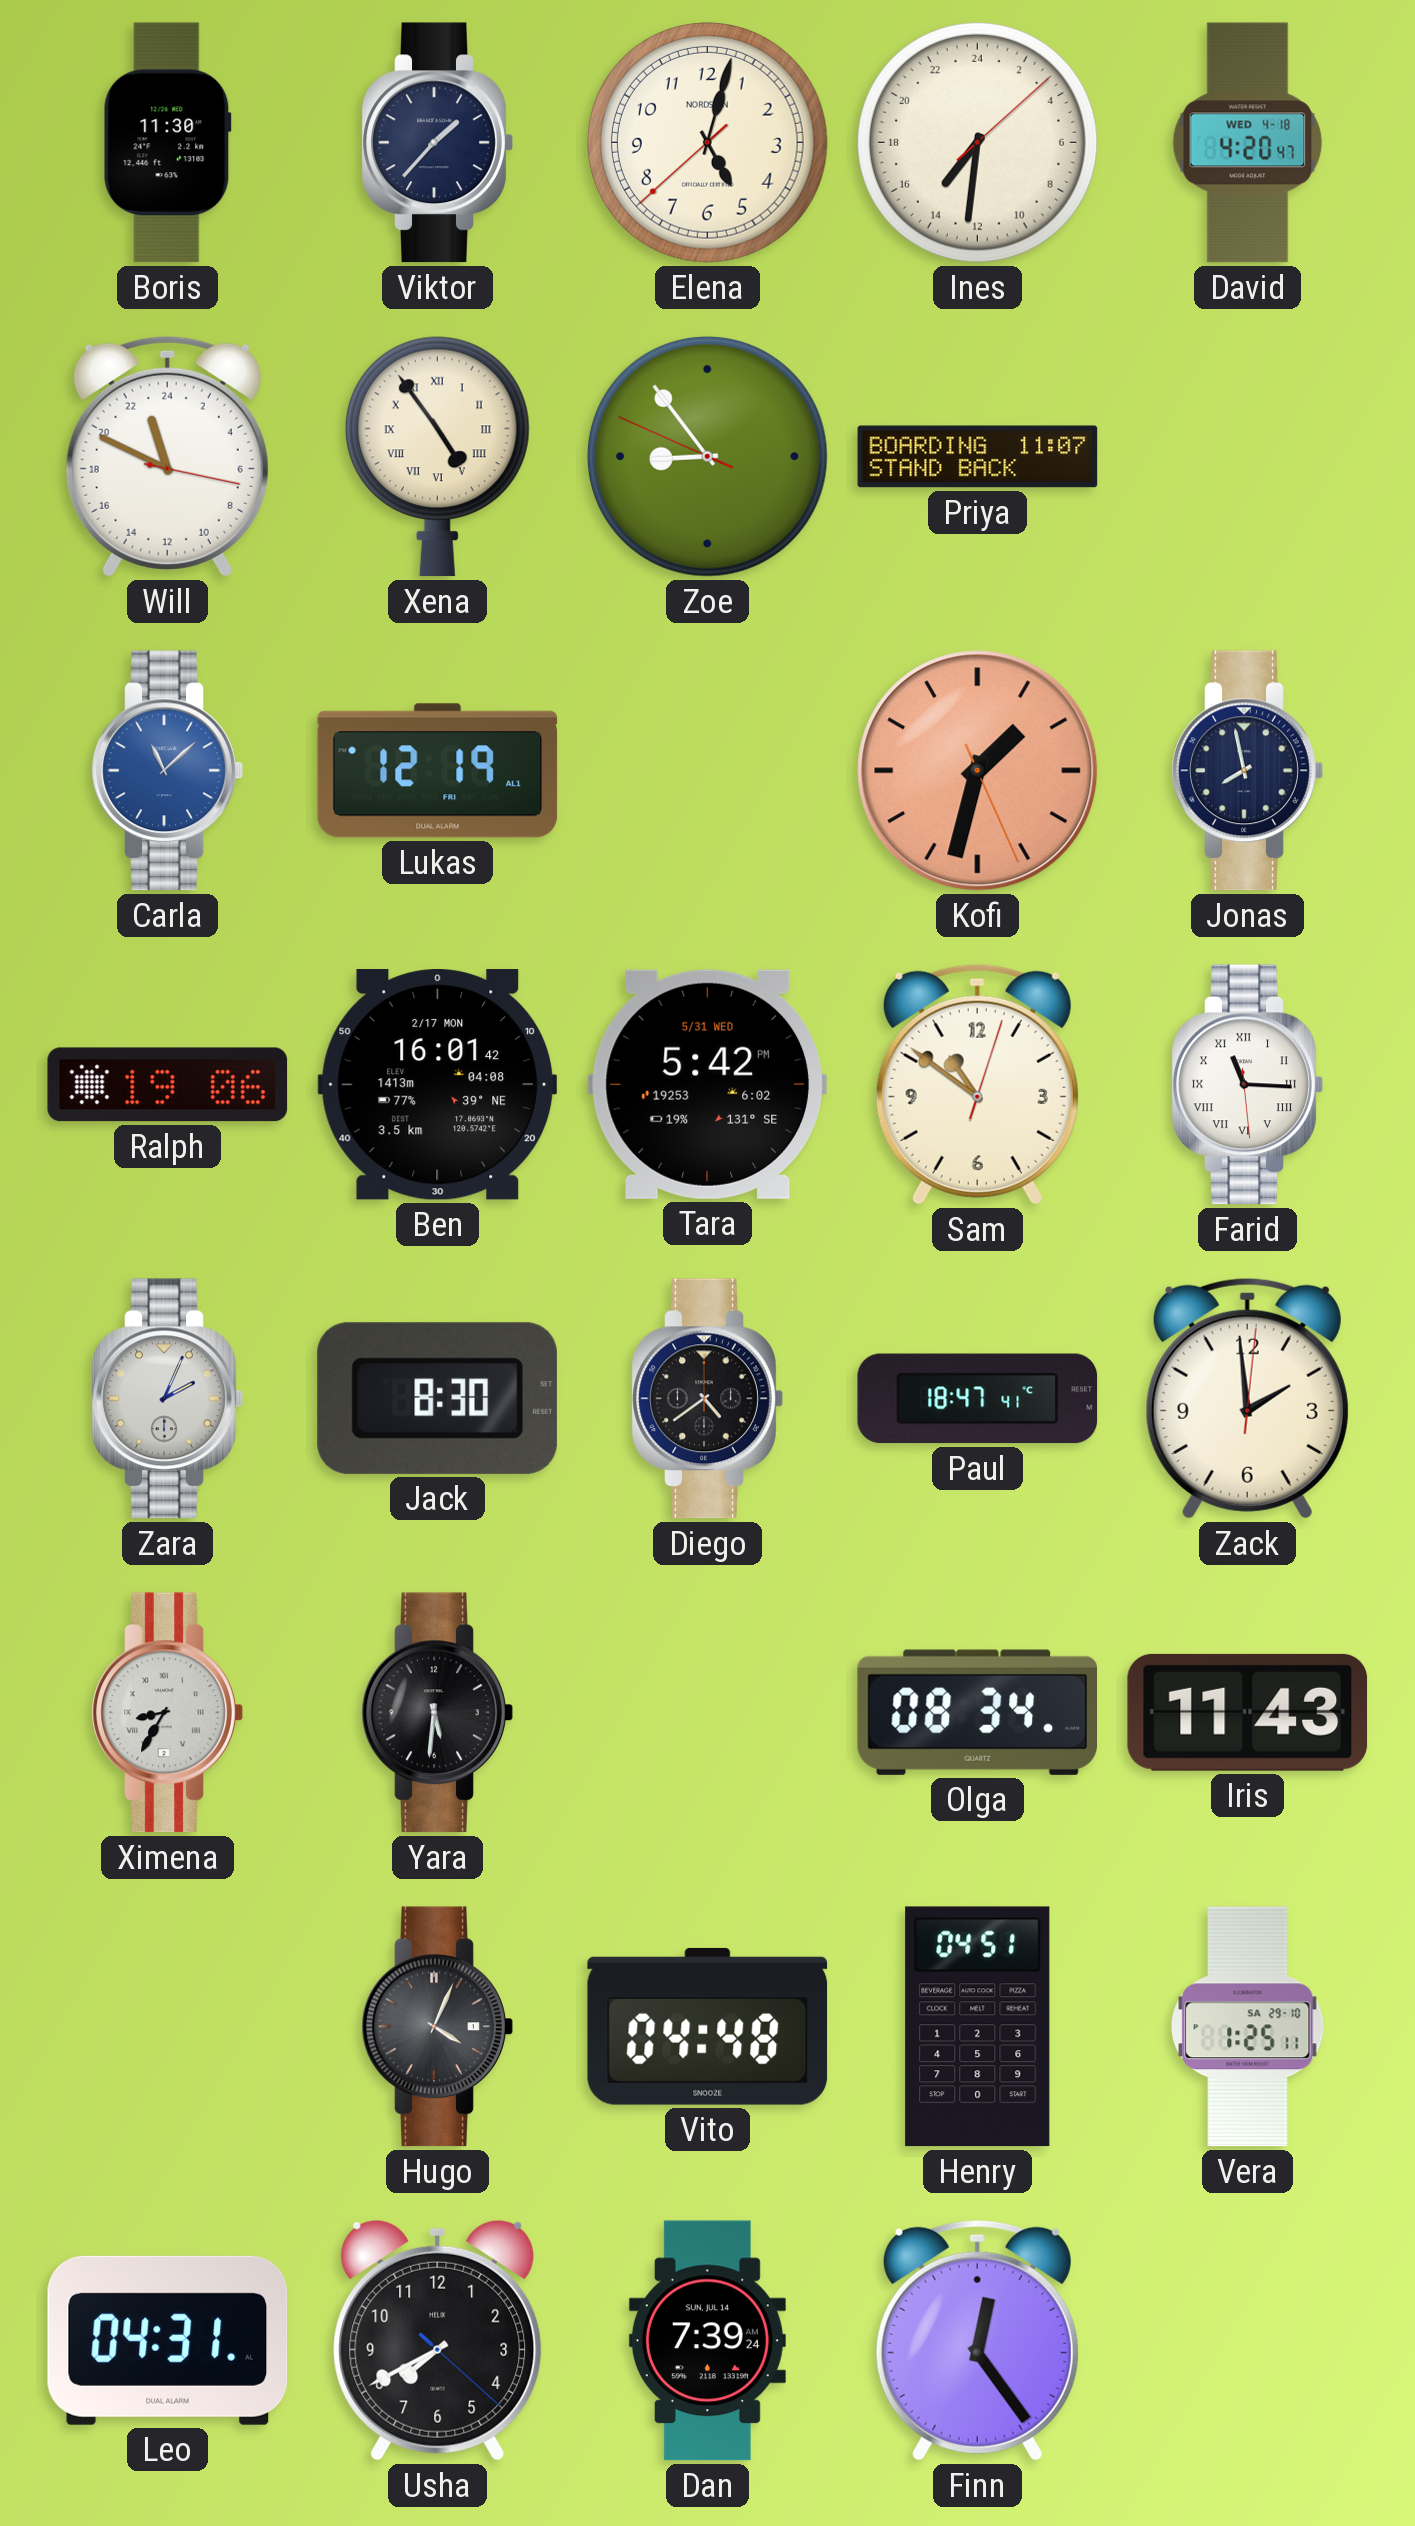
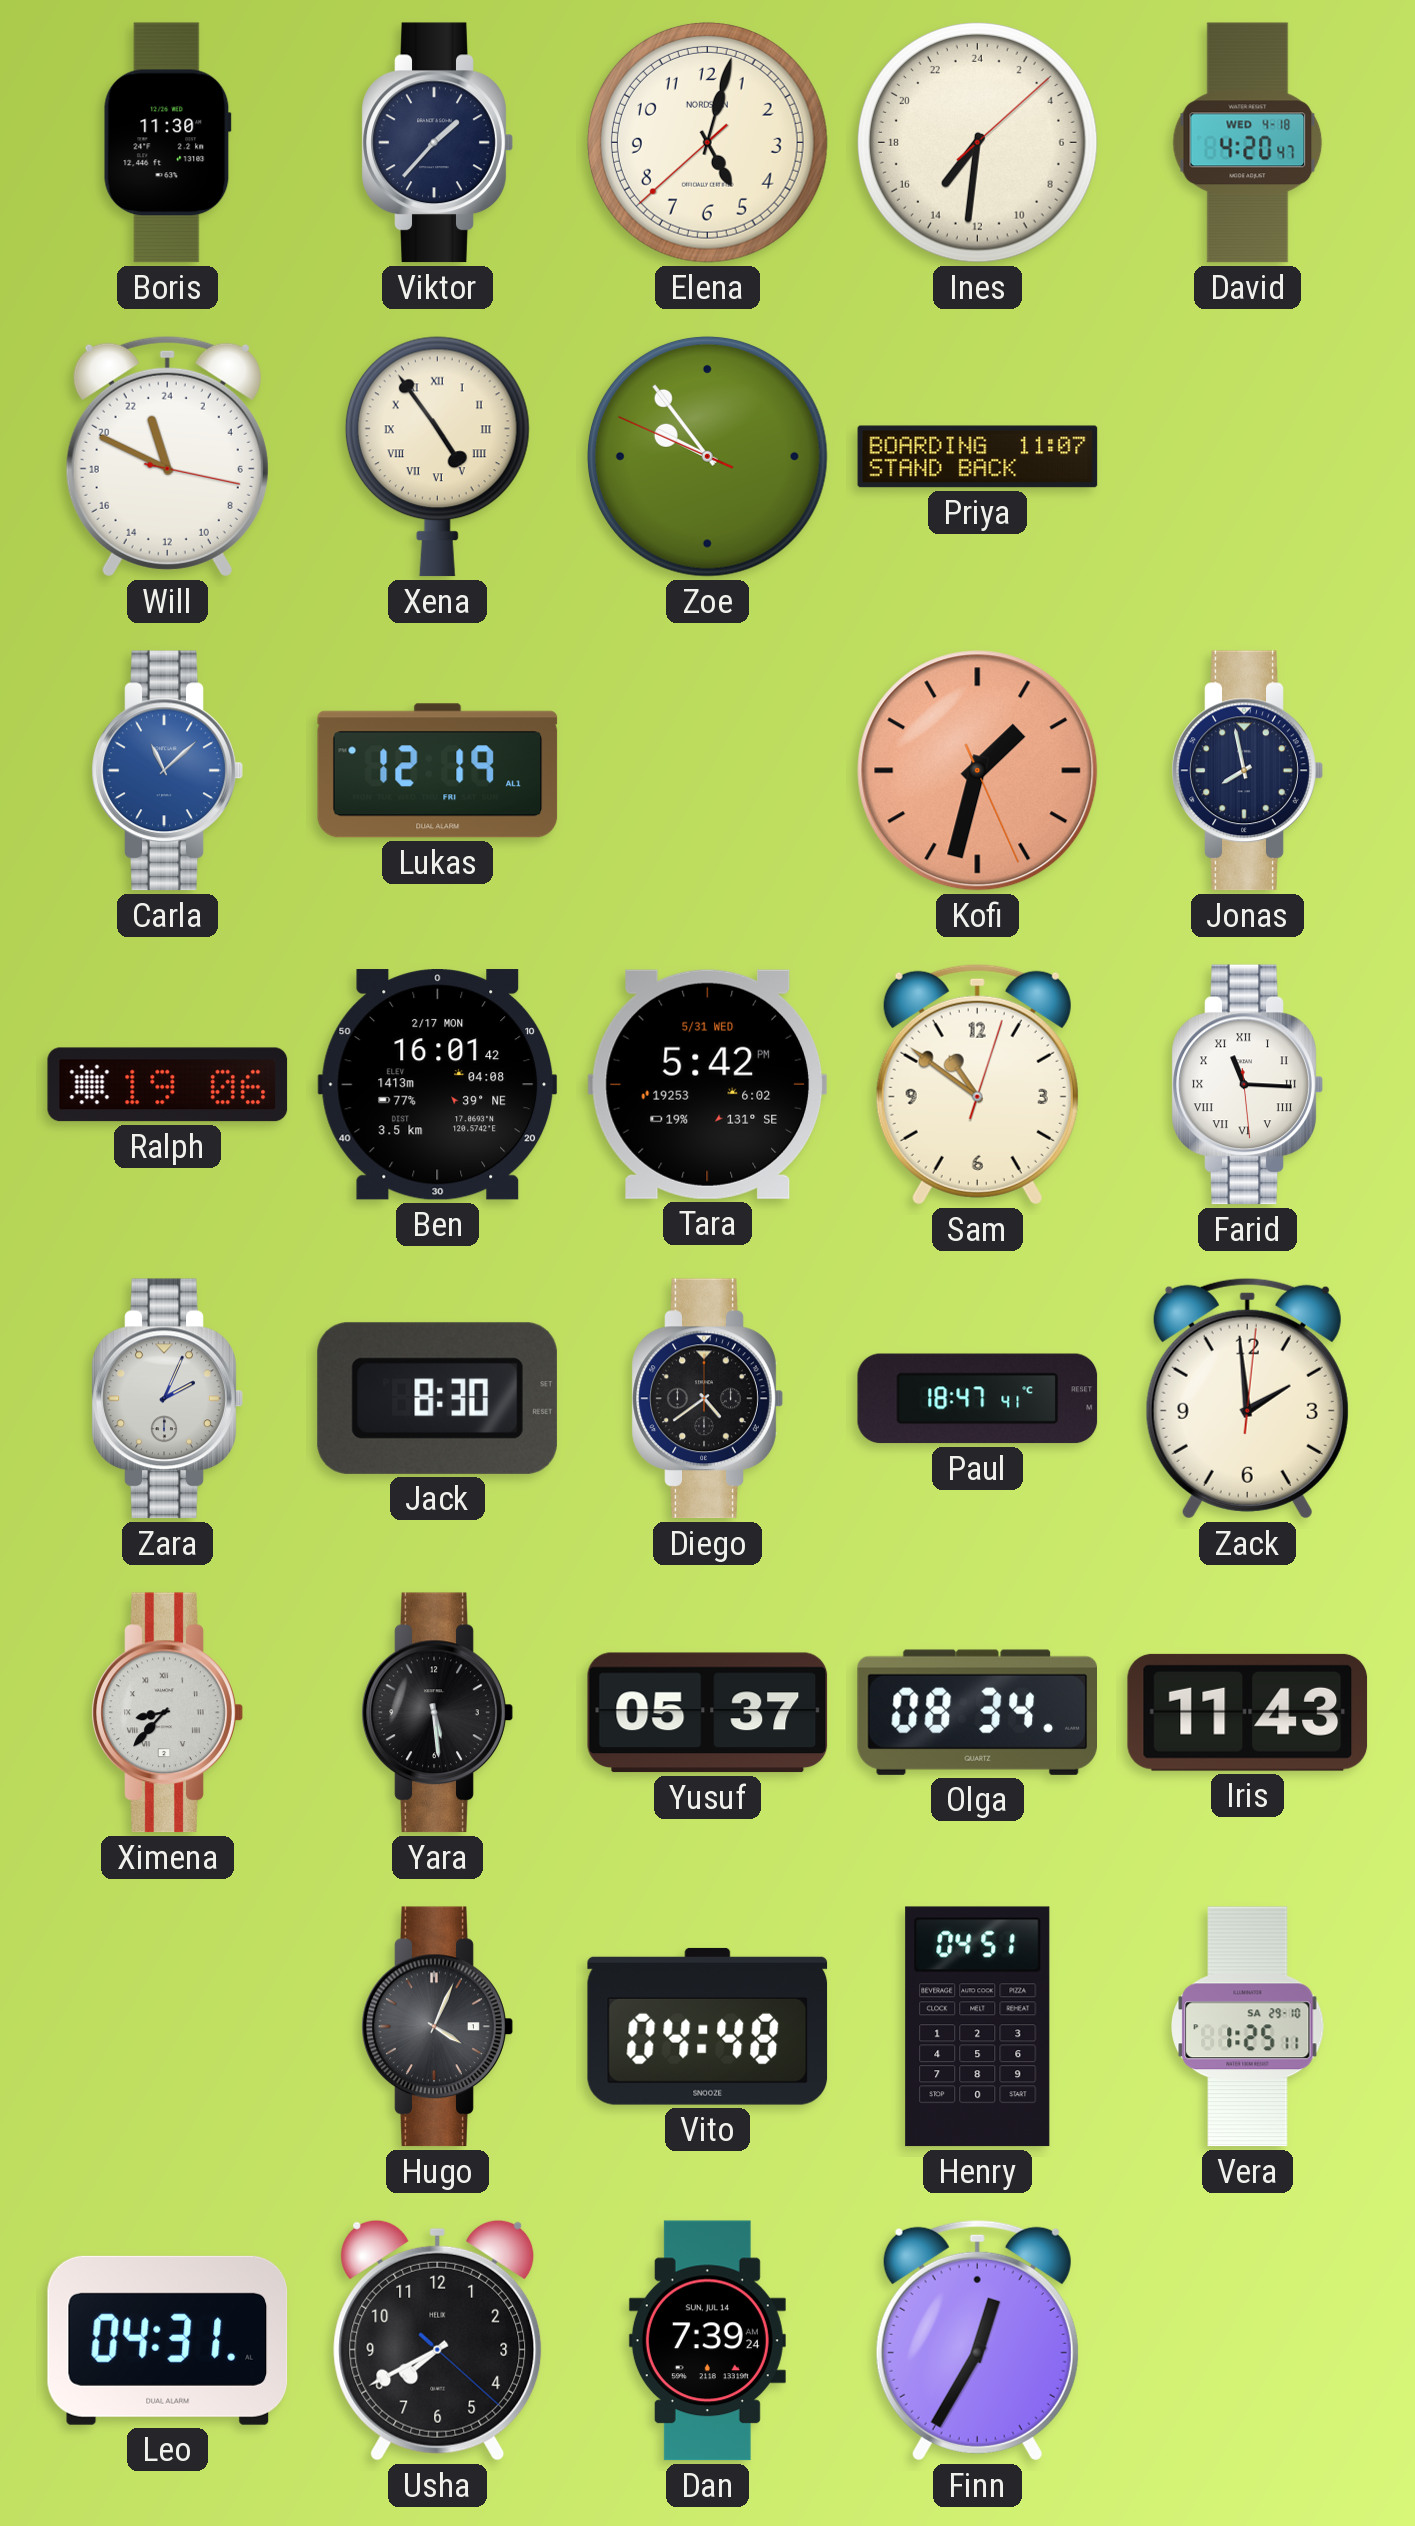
Zoe: 8:53 -> 9:53
Ximena: 8:35 -> 8:37
Yara: 5:31 -> 5:29
Yusuf: none -> 05:37
Finn: 12:24 -> 12:35
